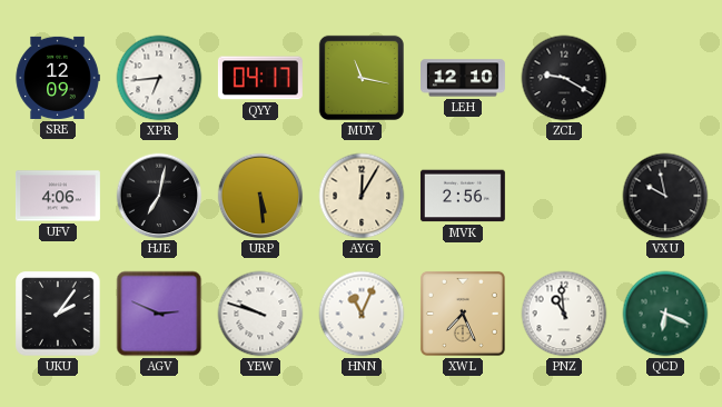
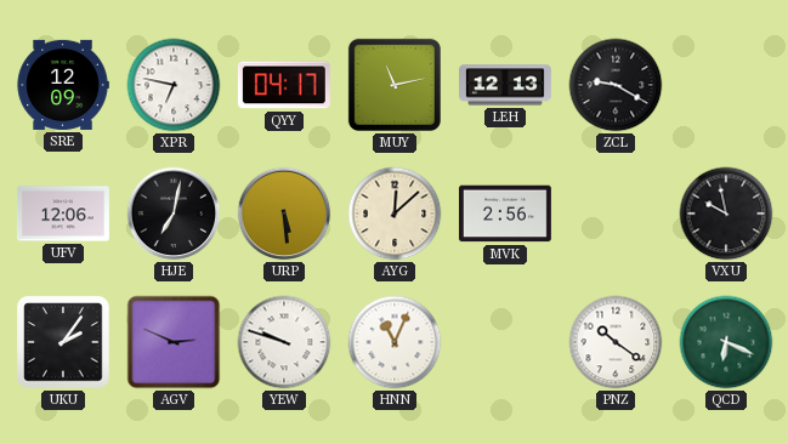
XPR: 6:44 -> 6:47
MUY: 11:17 -> 11:13
LEH: 12:10 -> 12:13
UFV: 4:06 -> 12:06
AYG: 12:05 -> 12:08
XWL: 7:26 -> none
PNZ: 10:59 -> 10:21
